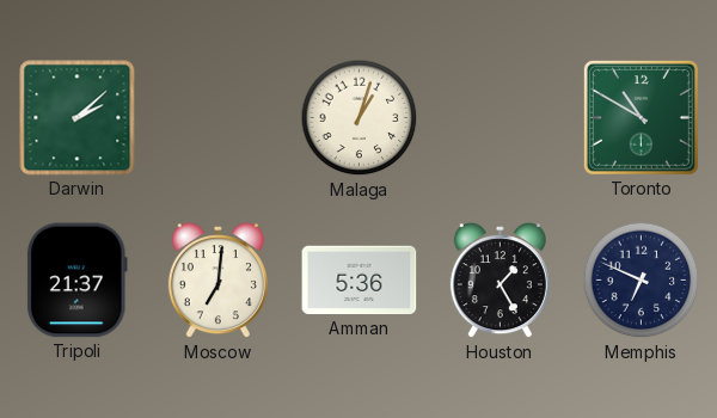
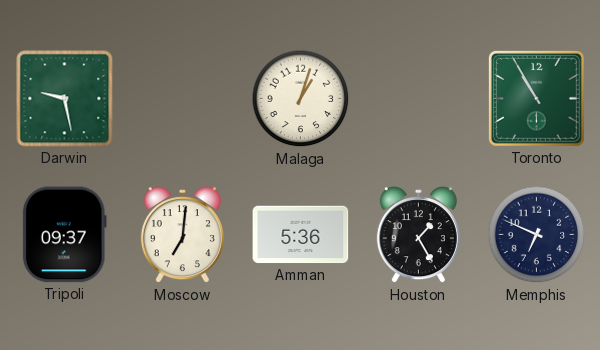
Darwin: 2:08 -> 9:28
Toronto: 10:50 -> 10:55
Tripoli: 21:37 -> 09:37
